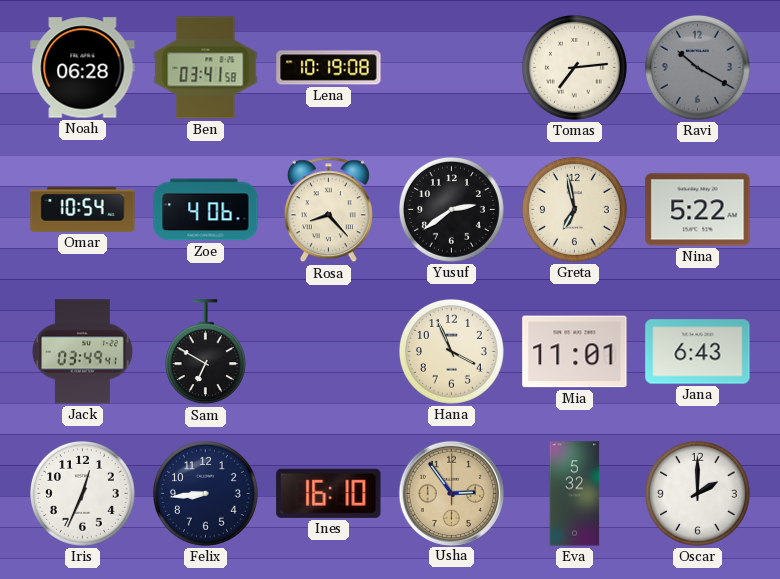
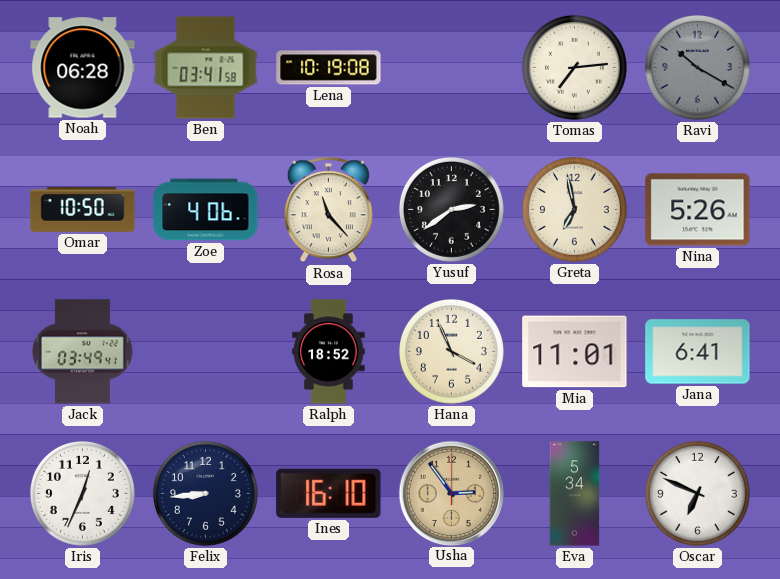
Omar: 10:54 -> 10:50
Rosa: 8:23 -> 11:23
Nina: 5:22 -> 5:26
Sam: 6:50 -> none
Ralph: none -> 18:52
Jana: 6:43 -> 6:41
Eva: 5:32 -> 5:34
Oscar: 2:00 -> 6:49
